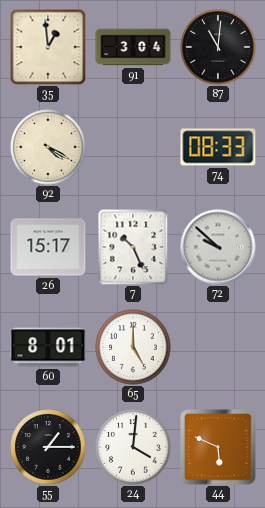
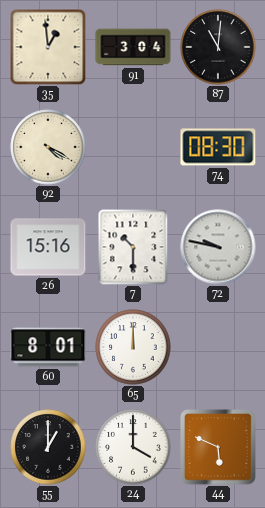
74: 08:33 -> 08:30
26: 15:17 -> 15:16
7: 10:26 -> 10:30
72: 9:52 -> 9:47
65: 5:00 -> 12:00
55: 1:15 -> 1:00
24: 4:01 -> 4:00
